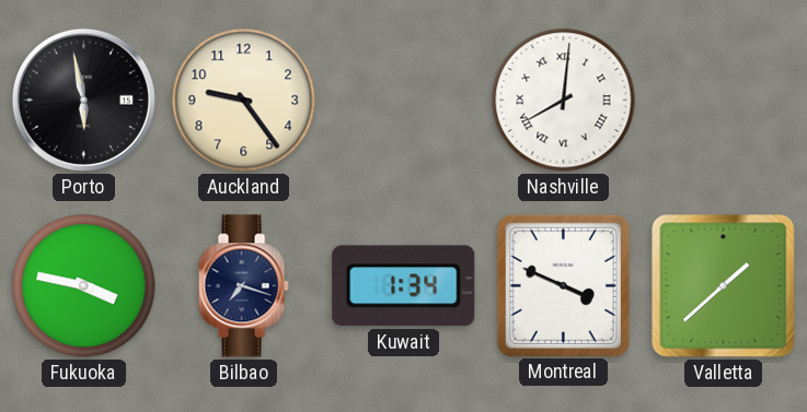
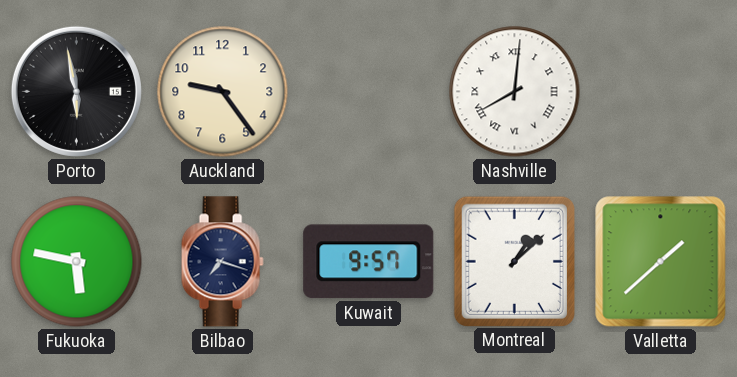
Fukuoka: 3:47 -> 5:47
Kuwait: 1:34 -> 9:57
Montreal: 3:49 -> 1:08
